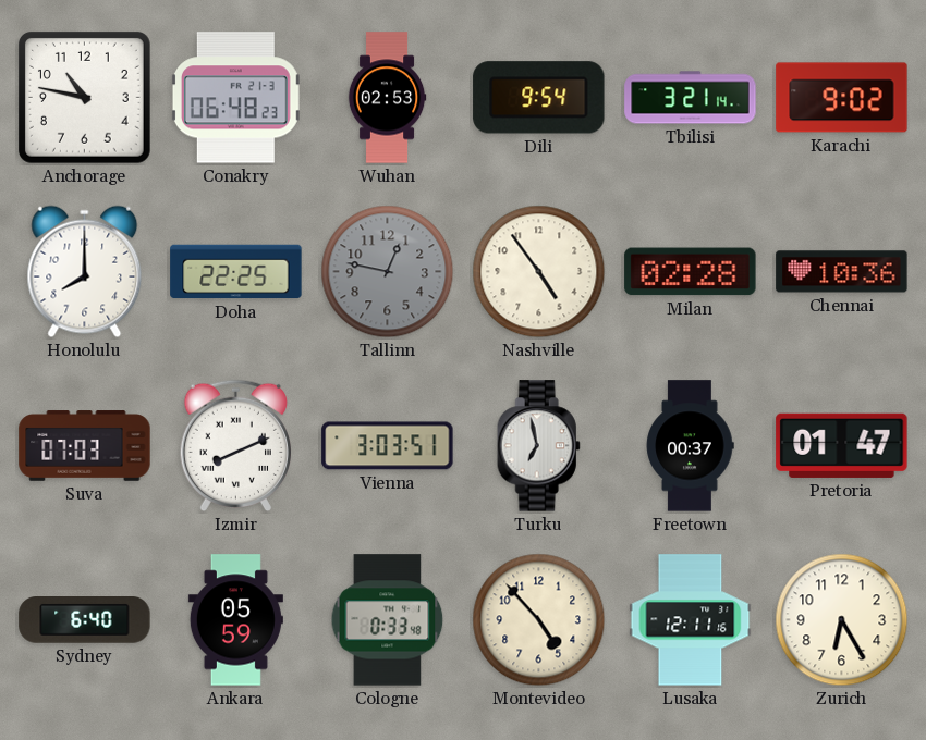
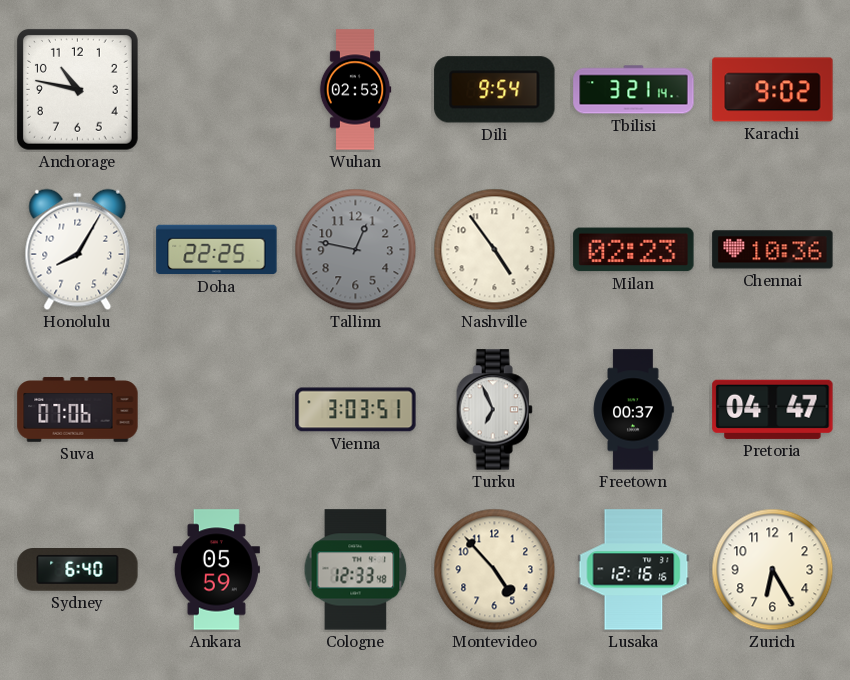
Conakry: 06:48 -> none
Honolulu: 8:00 -> 8:05
Milan: 02:28 -> 02:23
Suva: 07:03 -> 07:06
Izmir: 8:11 -> none
Turku: 6:58 -> 6:56
Pretoria: 01:47 -> 04:47
Cologne: 0:33 -> 12:33
Lusaka: 12:11 -> 12:16
